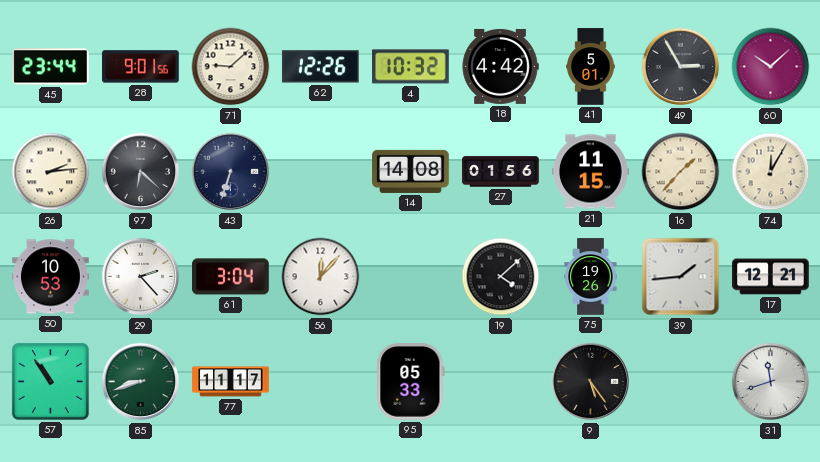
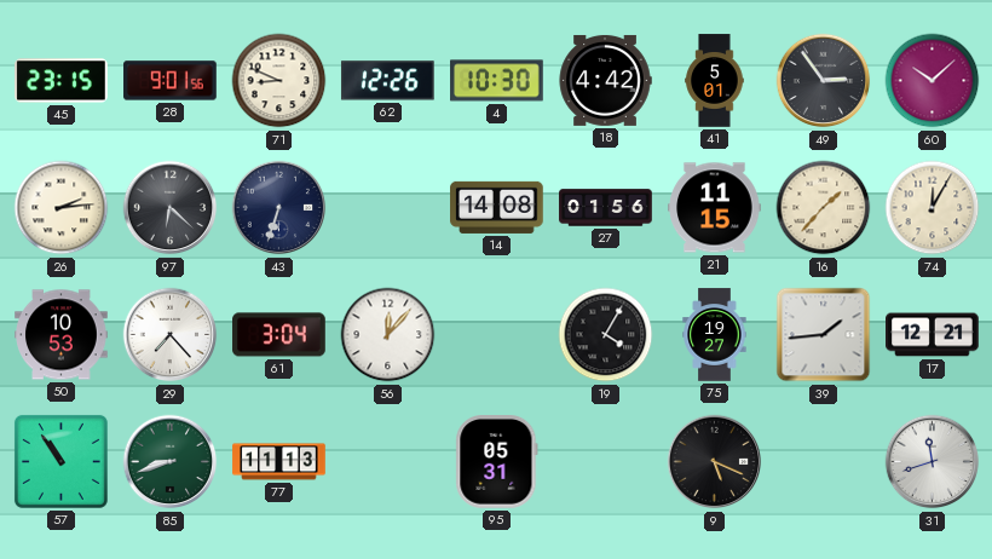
45: 23:44 -> 23:15
71: 9:08 -> 8:49
4: 10:32 -> 10:30
49: 2:55 -> 2:54
29: 2:23 -> 7:23
19: 4:08 -> 4:05
75: 19:26 -> 19:27
77: 11:17 -> 11:13
95: 05:33 -> 05:31
9: 5:24 -> 5:19
